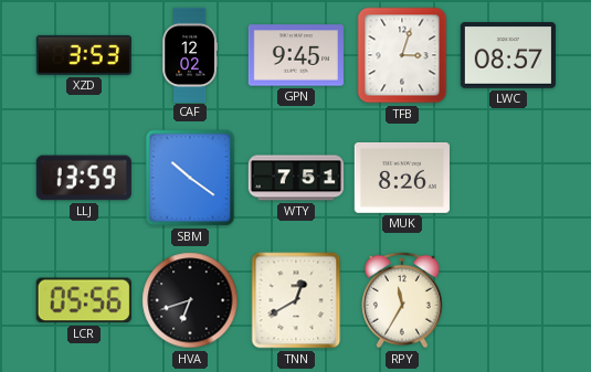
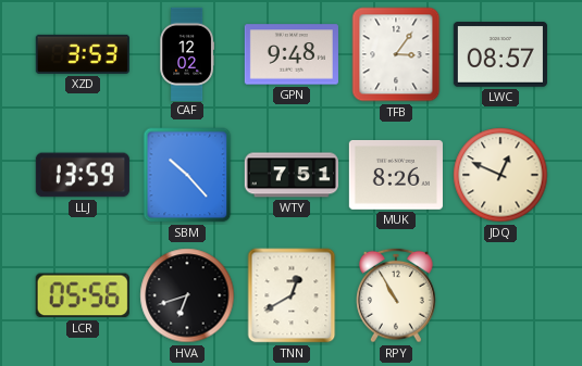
GPN: 9:45 -> 9:48
TFB: 3:03 -> 3:06
SBM: 10:21 -> 10:23
JDQ: none -> 12:49
RPY: 11:35 -> 10:55
